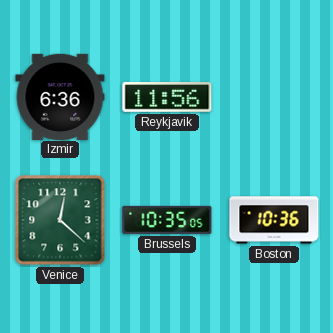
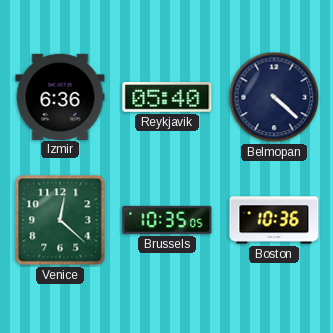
Reykjavik: 11:56 -> 05:40
Belmopan: none -> 4:22
